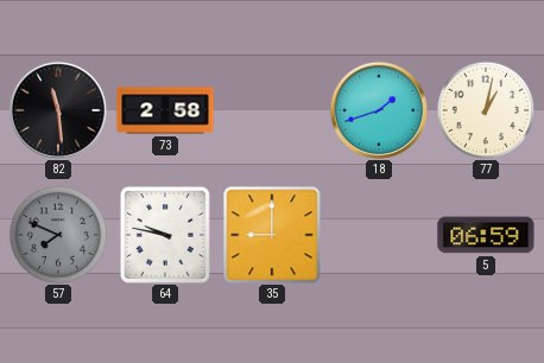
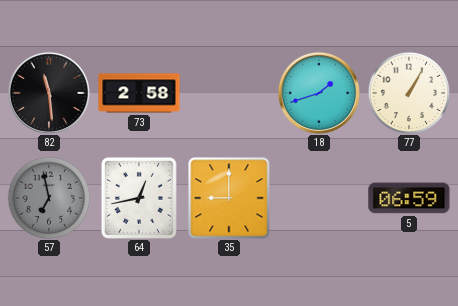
77: 1:02 -> 1:05
57: 7:49 -> 6:58
64: 9:47 -> 12:43
